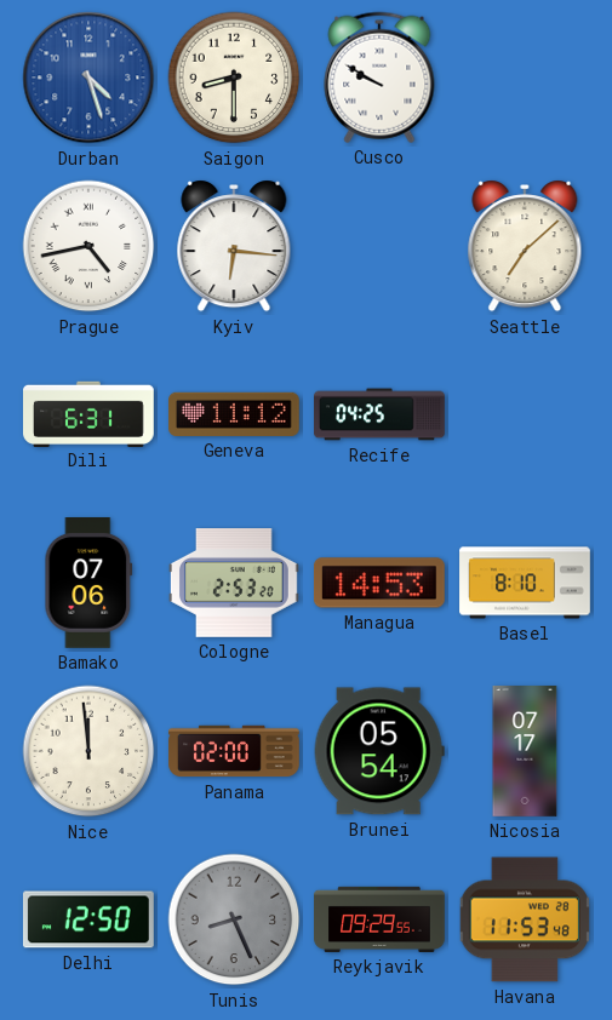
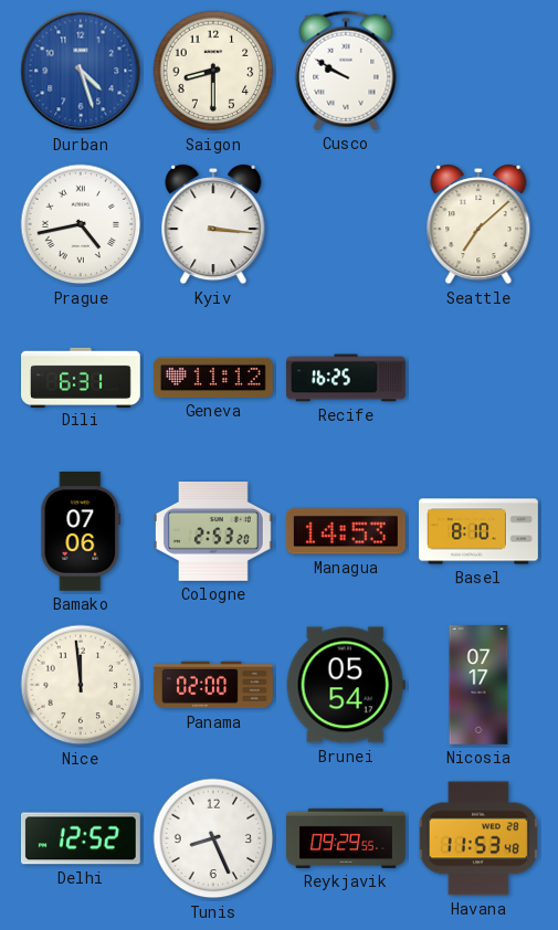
Kyiv: 6:16 -> 3:16
Recife: 04:25 -> 16:25
Delhi: 12:50 -> 12:52
Tunis dial: grey -> white
